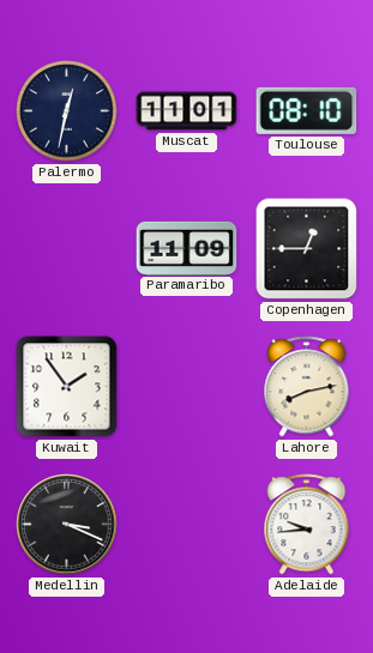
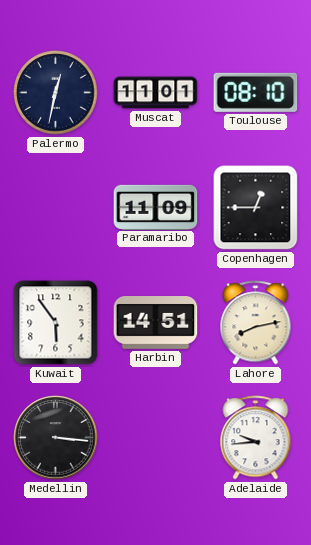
Kuwait: 1:54 -> 5:54
Harbin: none -> 14:51
Medellin: 3:19 -> 3:16
